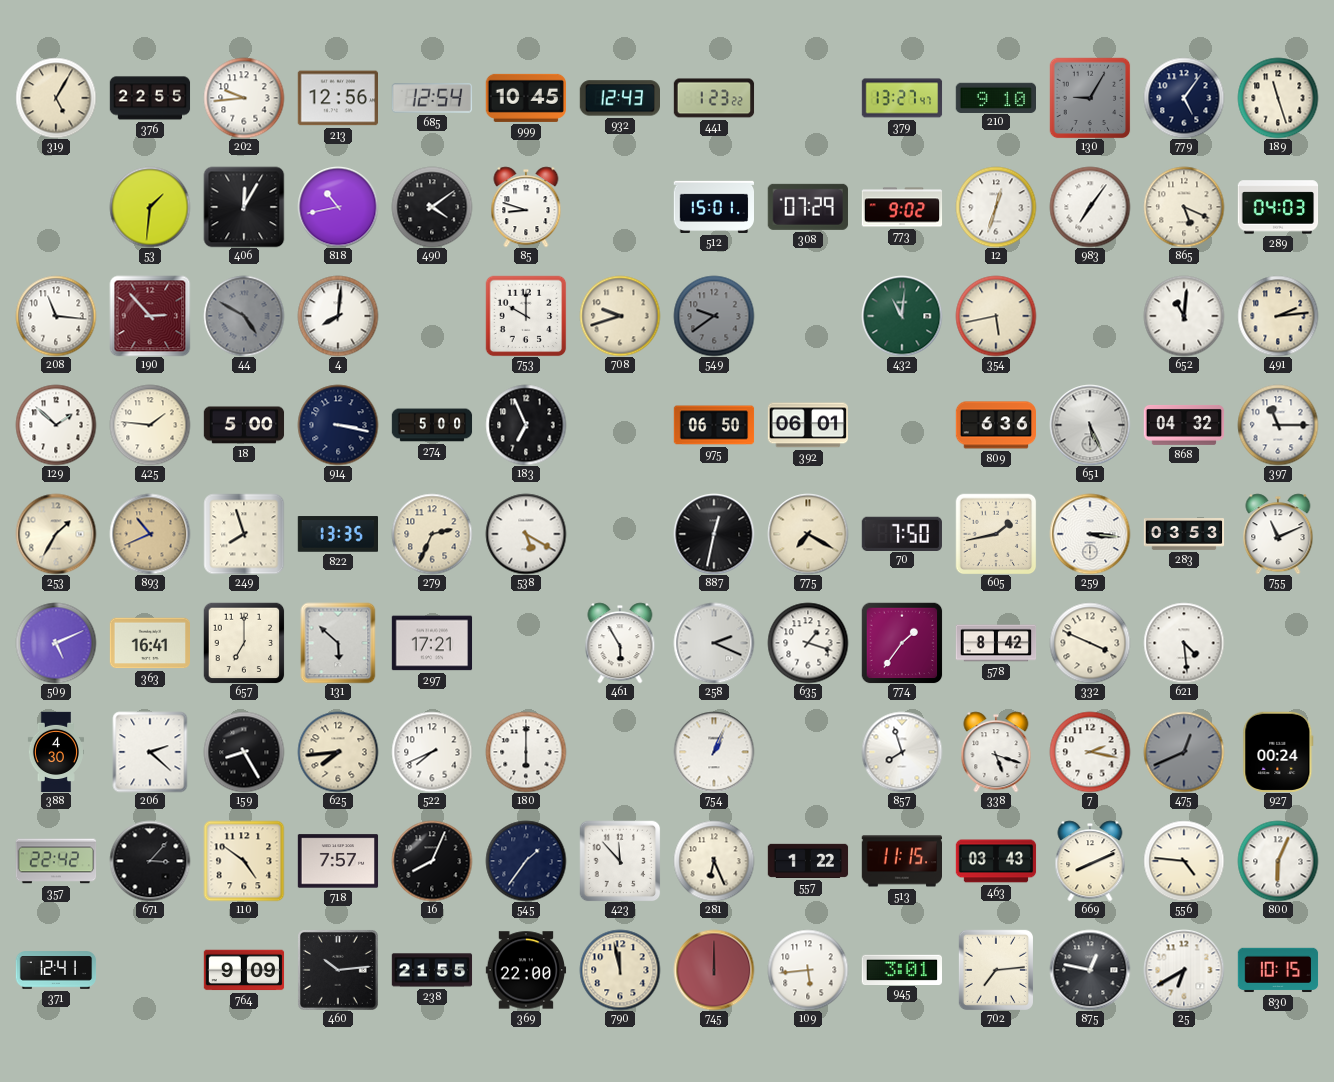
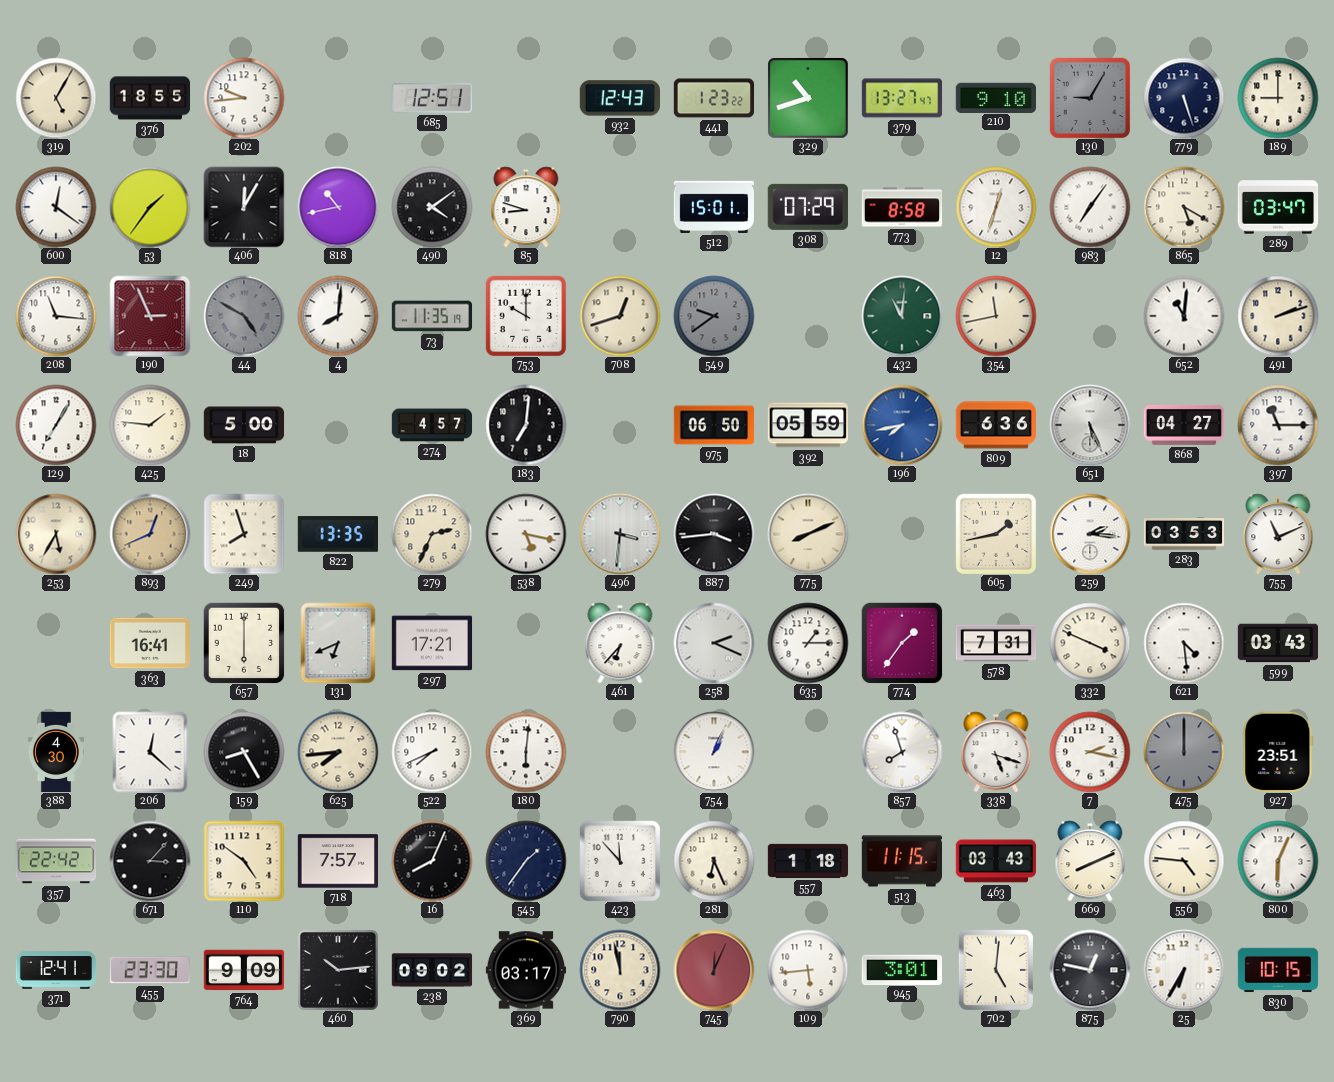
376: 22:55 -> 18:55
213: 12:56 -> none
685: 12:54 -> 12:51
999: 10:45 -> none
329: none -> 10:42
779: 5:06 -> 5:27
189: 11:27 -> 9:00
600: none -> 12:21
53: 1:31 -> 1:36
773: 9:02 -> 8:58
865: 5:19 -> 5:20
289: 04:03 -> 03:47
190: 2:53 -> 2:56
73: none -> 11:35
708: 9:42 -> 12:42
354: 5:43 -> 11:43
491: 2:14 -> 2:12
129: 1:52 -> 7:05
914: 3:17 -> none
274: 5:00 -> 4:57
183: 6:56 -> 7:01
392: 06:01 -> 05:59
196: none -> 7:43
868: 04:32 -> 04:27
253: 1:35 -> 5:35
893: 10:41 -> 12:41
538: 5:20 -> 5:17
496: none -> 3:31
887: 12:32 -> 3:44
775: 7:20 -> 8:11
70: 7:50 -> none
259: 3:16 -> 2:16
509: 5:11 -> none
657: 7:00 -> 6:00
131: 5:52 -> 6:41
461: 5:55 -> 6:37
635: 1:18 -> 1:15
578: 8:42 -> 7:31
599: none -> 03:43
206: 2:22 -> 12:22
180: 6:00 -> 6:01
475: 12:41 -> 12:00
927: 00:24 -> 23:51
557: 1:22 -> 1:18
455: none -> 23:30
238: 21:55 -> 09:02
369: 22:00 -> 03:17
745: 12:00 -> 12:04
702: 7:14 -> 5:01
25: 6:40 -> 6:35
